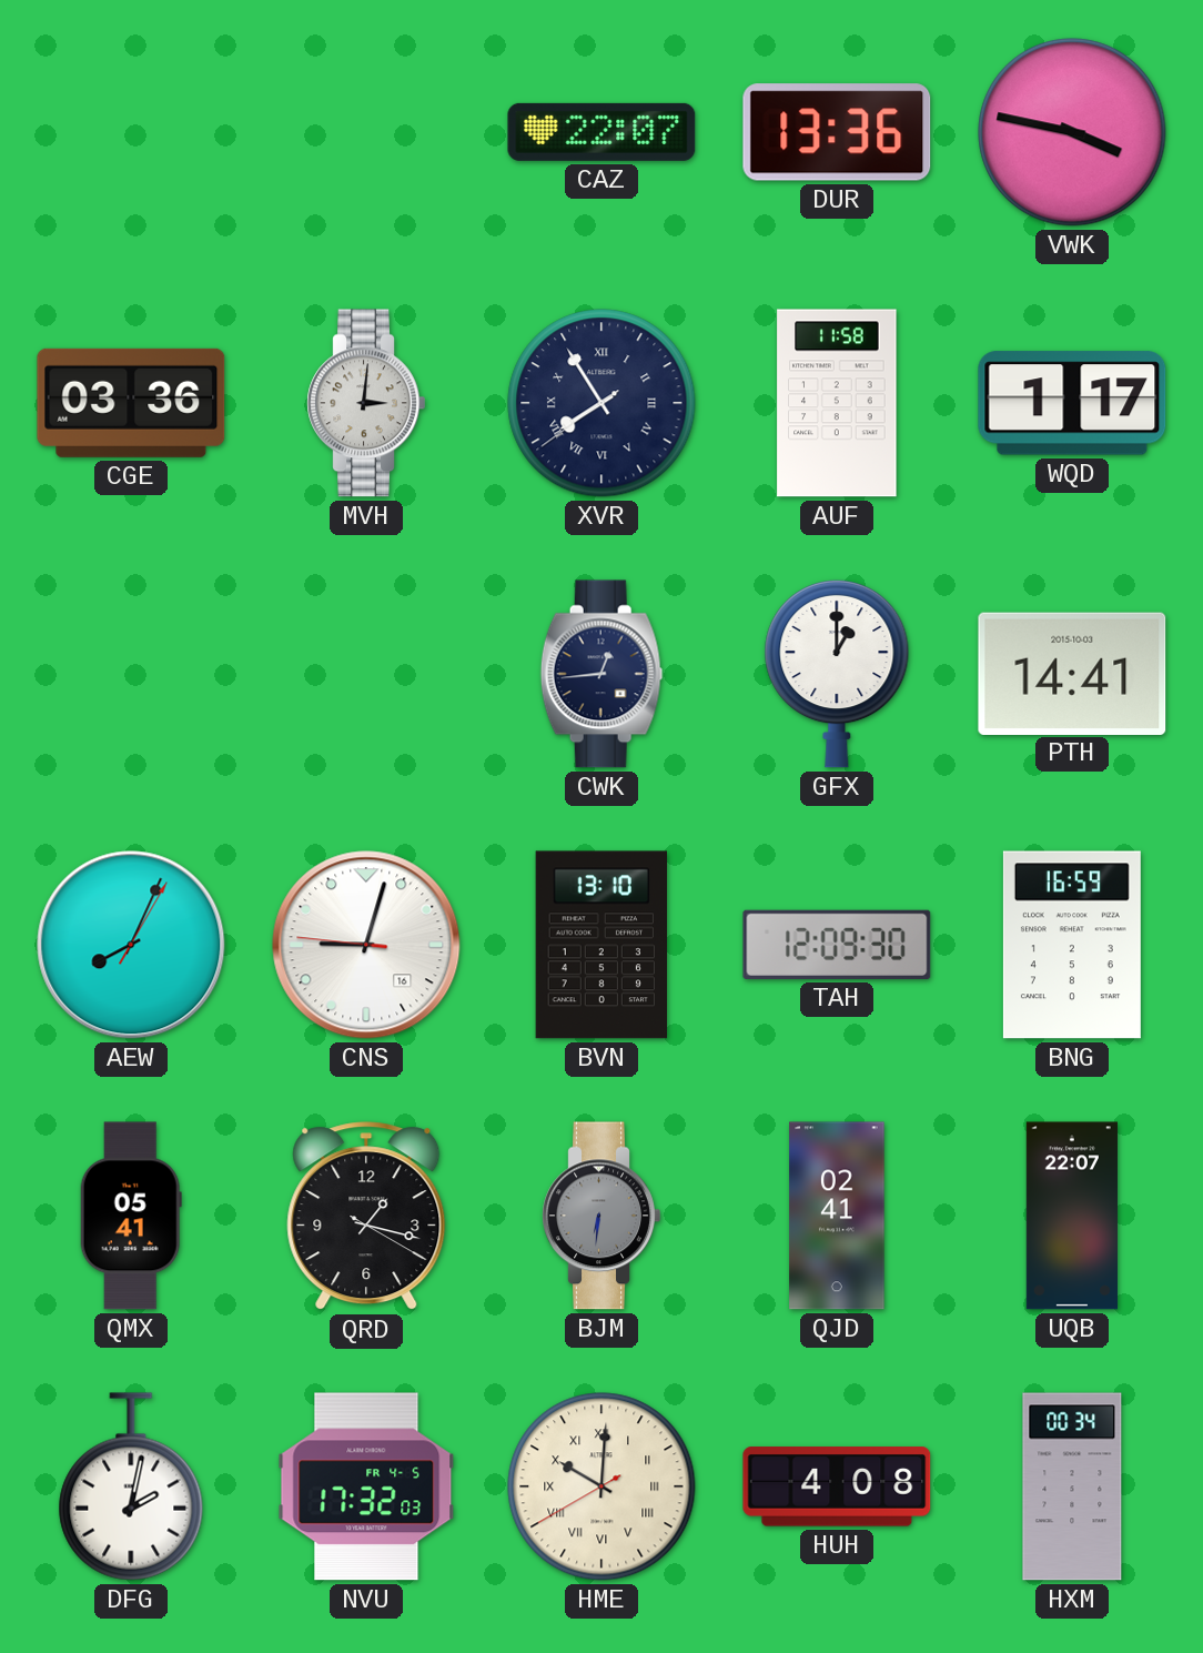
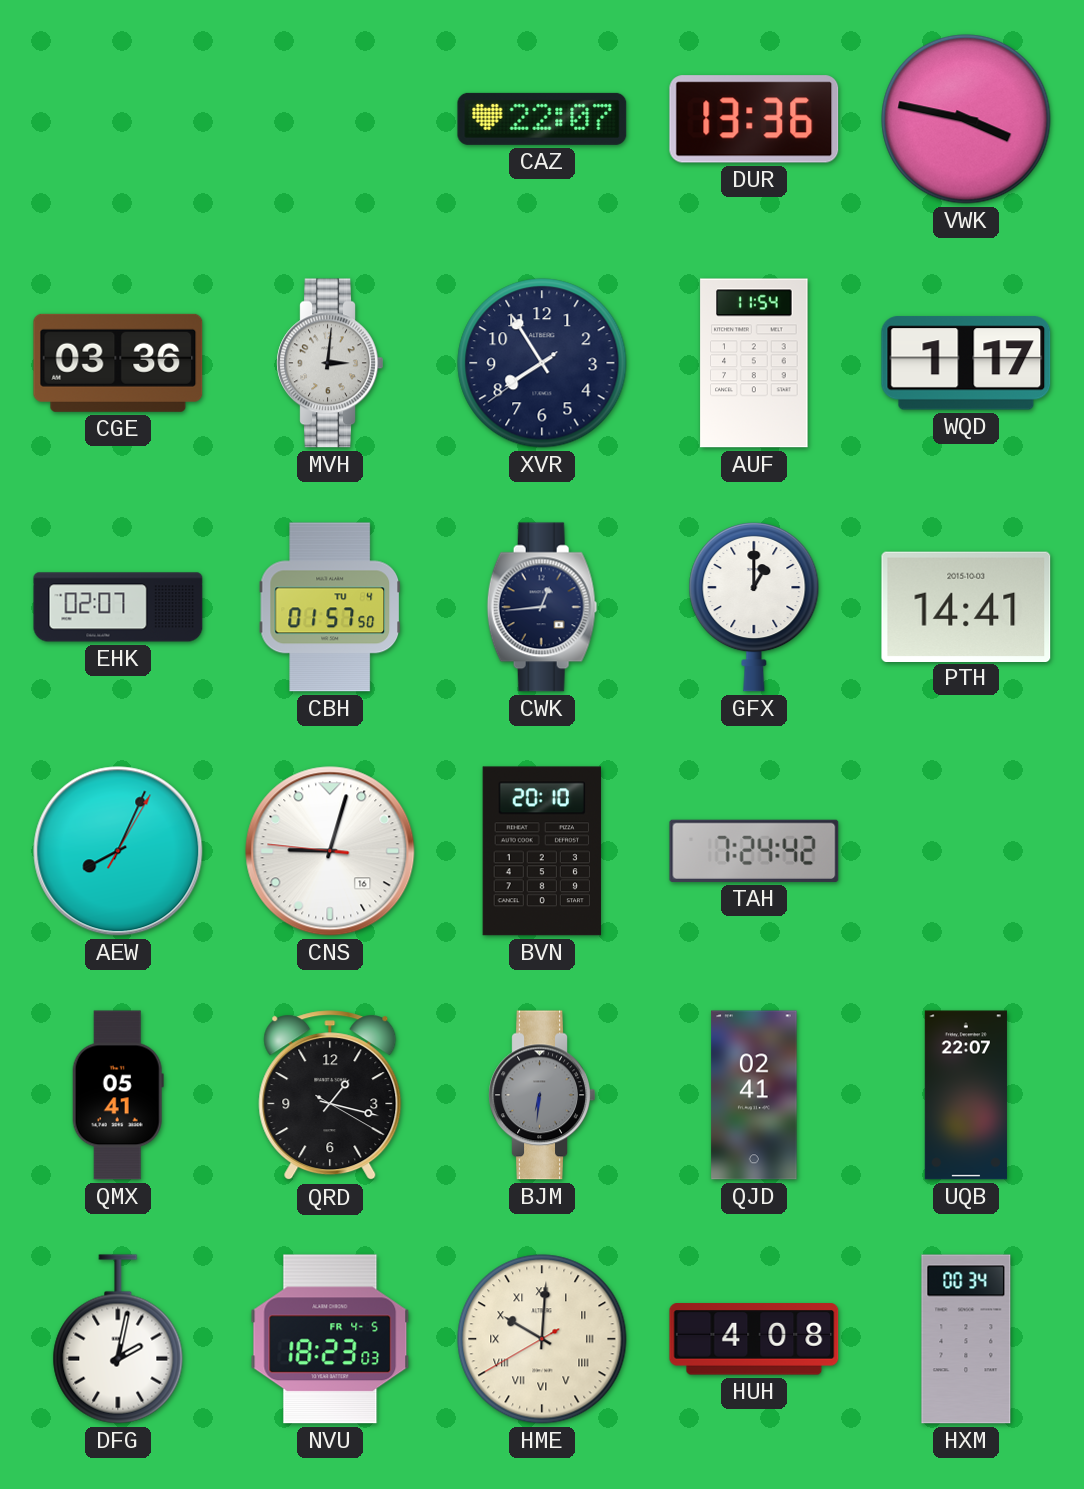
XVR numerals: Roman -> Arabic
AUF: 11:58 -> 11:54
EHK: none -> 02:07
CBH: none -> 01:57
BVN: 13:10 -> 20:10
TAH: 12:09 -> 7:24
BNG: 16:59 -> none
NVU: 17:32 -> 18:23
